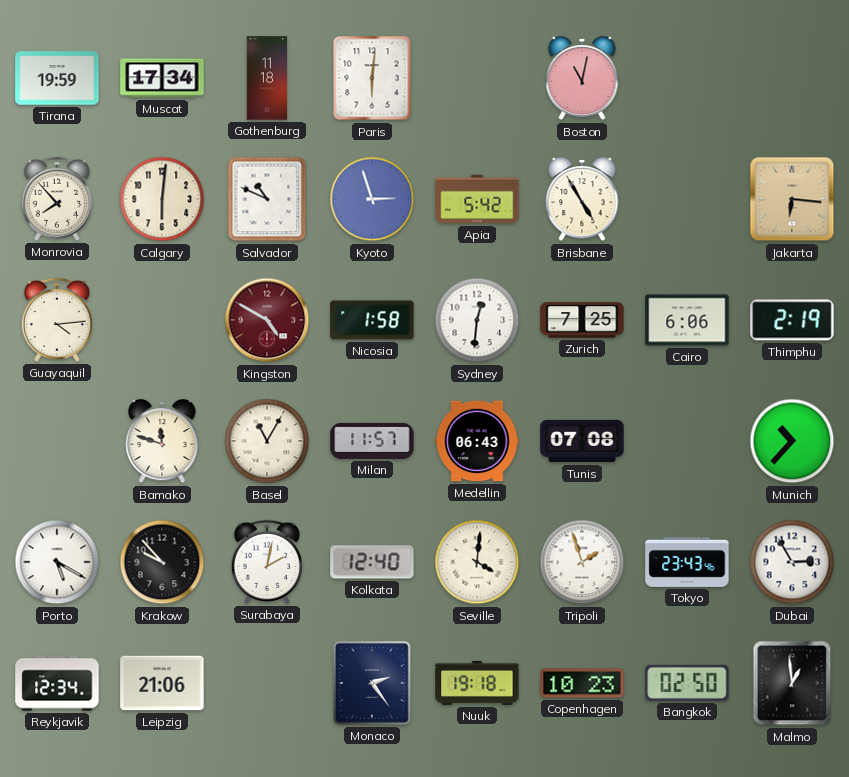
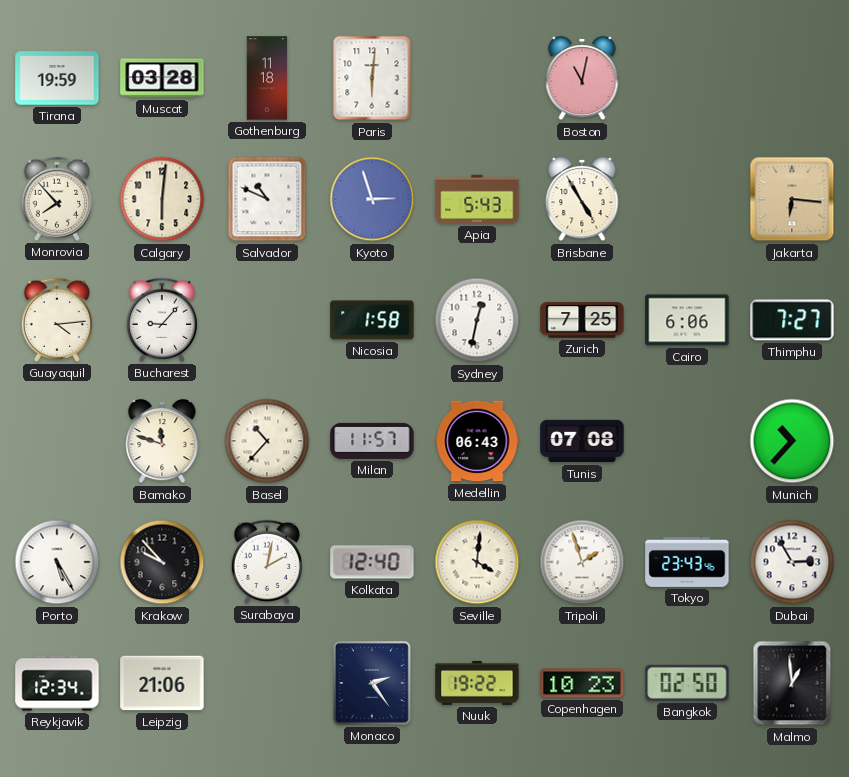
Muscat: 17:34 -> 03:28
Apia: 5:42 -> 5:43
Bucharest: none -> 9:07
Kingston: 4:50 -> none
Sydney: 12:31 -> 12:32
Thimphu: 2:19 -> 7:27
Basel: 11:05 -> 10:37
Porto: 5:20 -> 5:25
Nuuk: 19:18 -> 19:22
